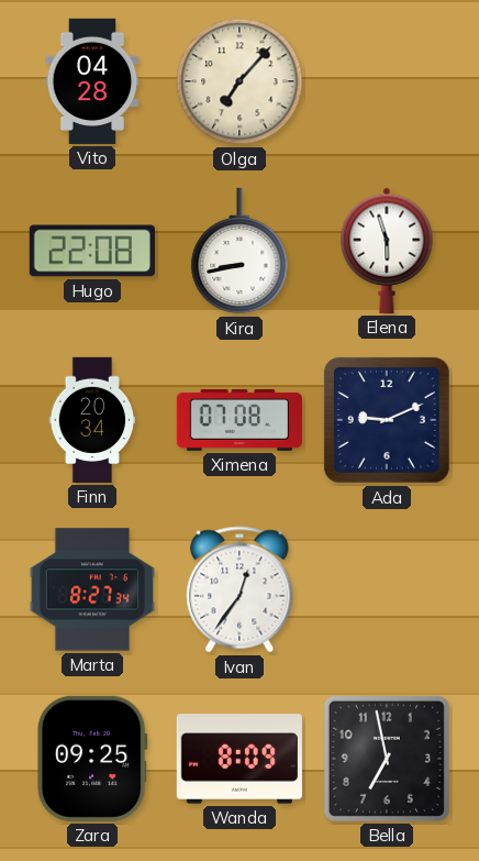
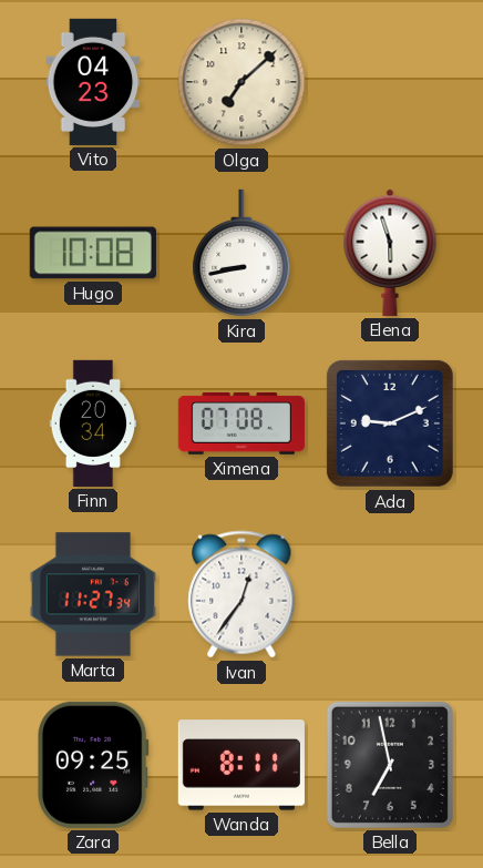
Vito: 04:28 -> 04:23
Olga: 7:07 -> 7:08
Hugo: 22:08 -> 10:08
Marta: 8:27 -> 11:27
Wanda: 8:09 -> 8:11
